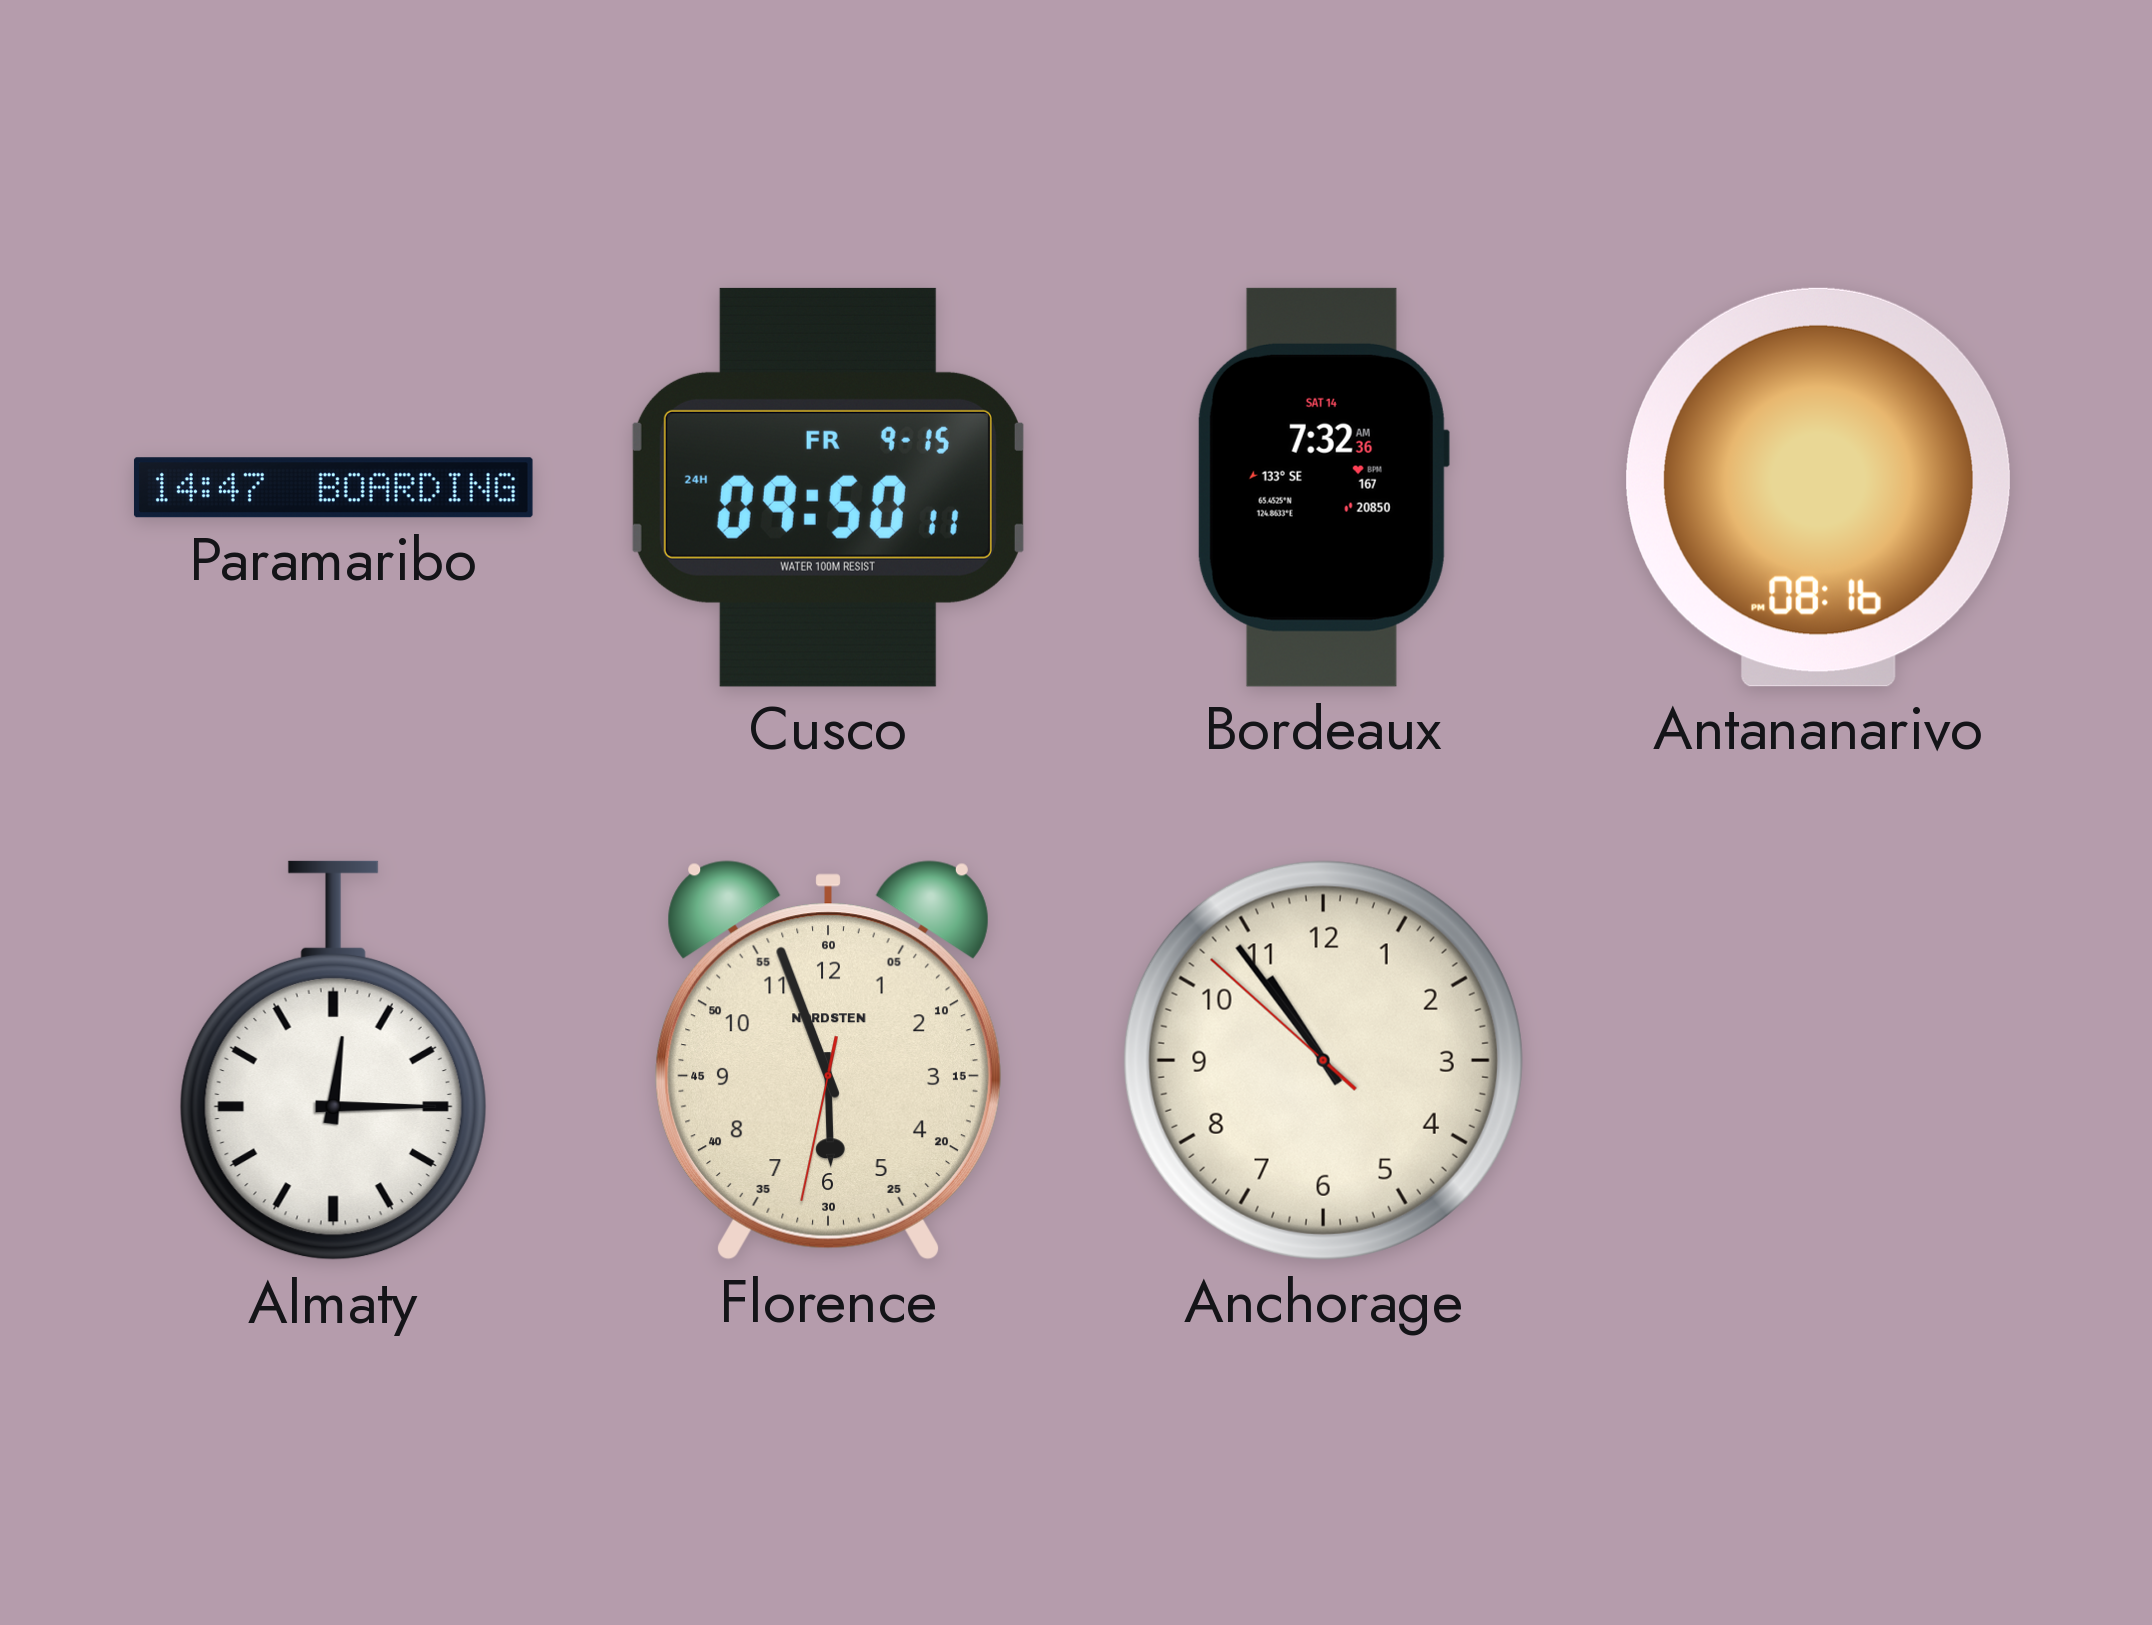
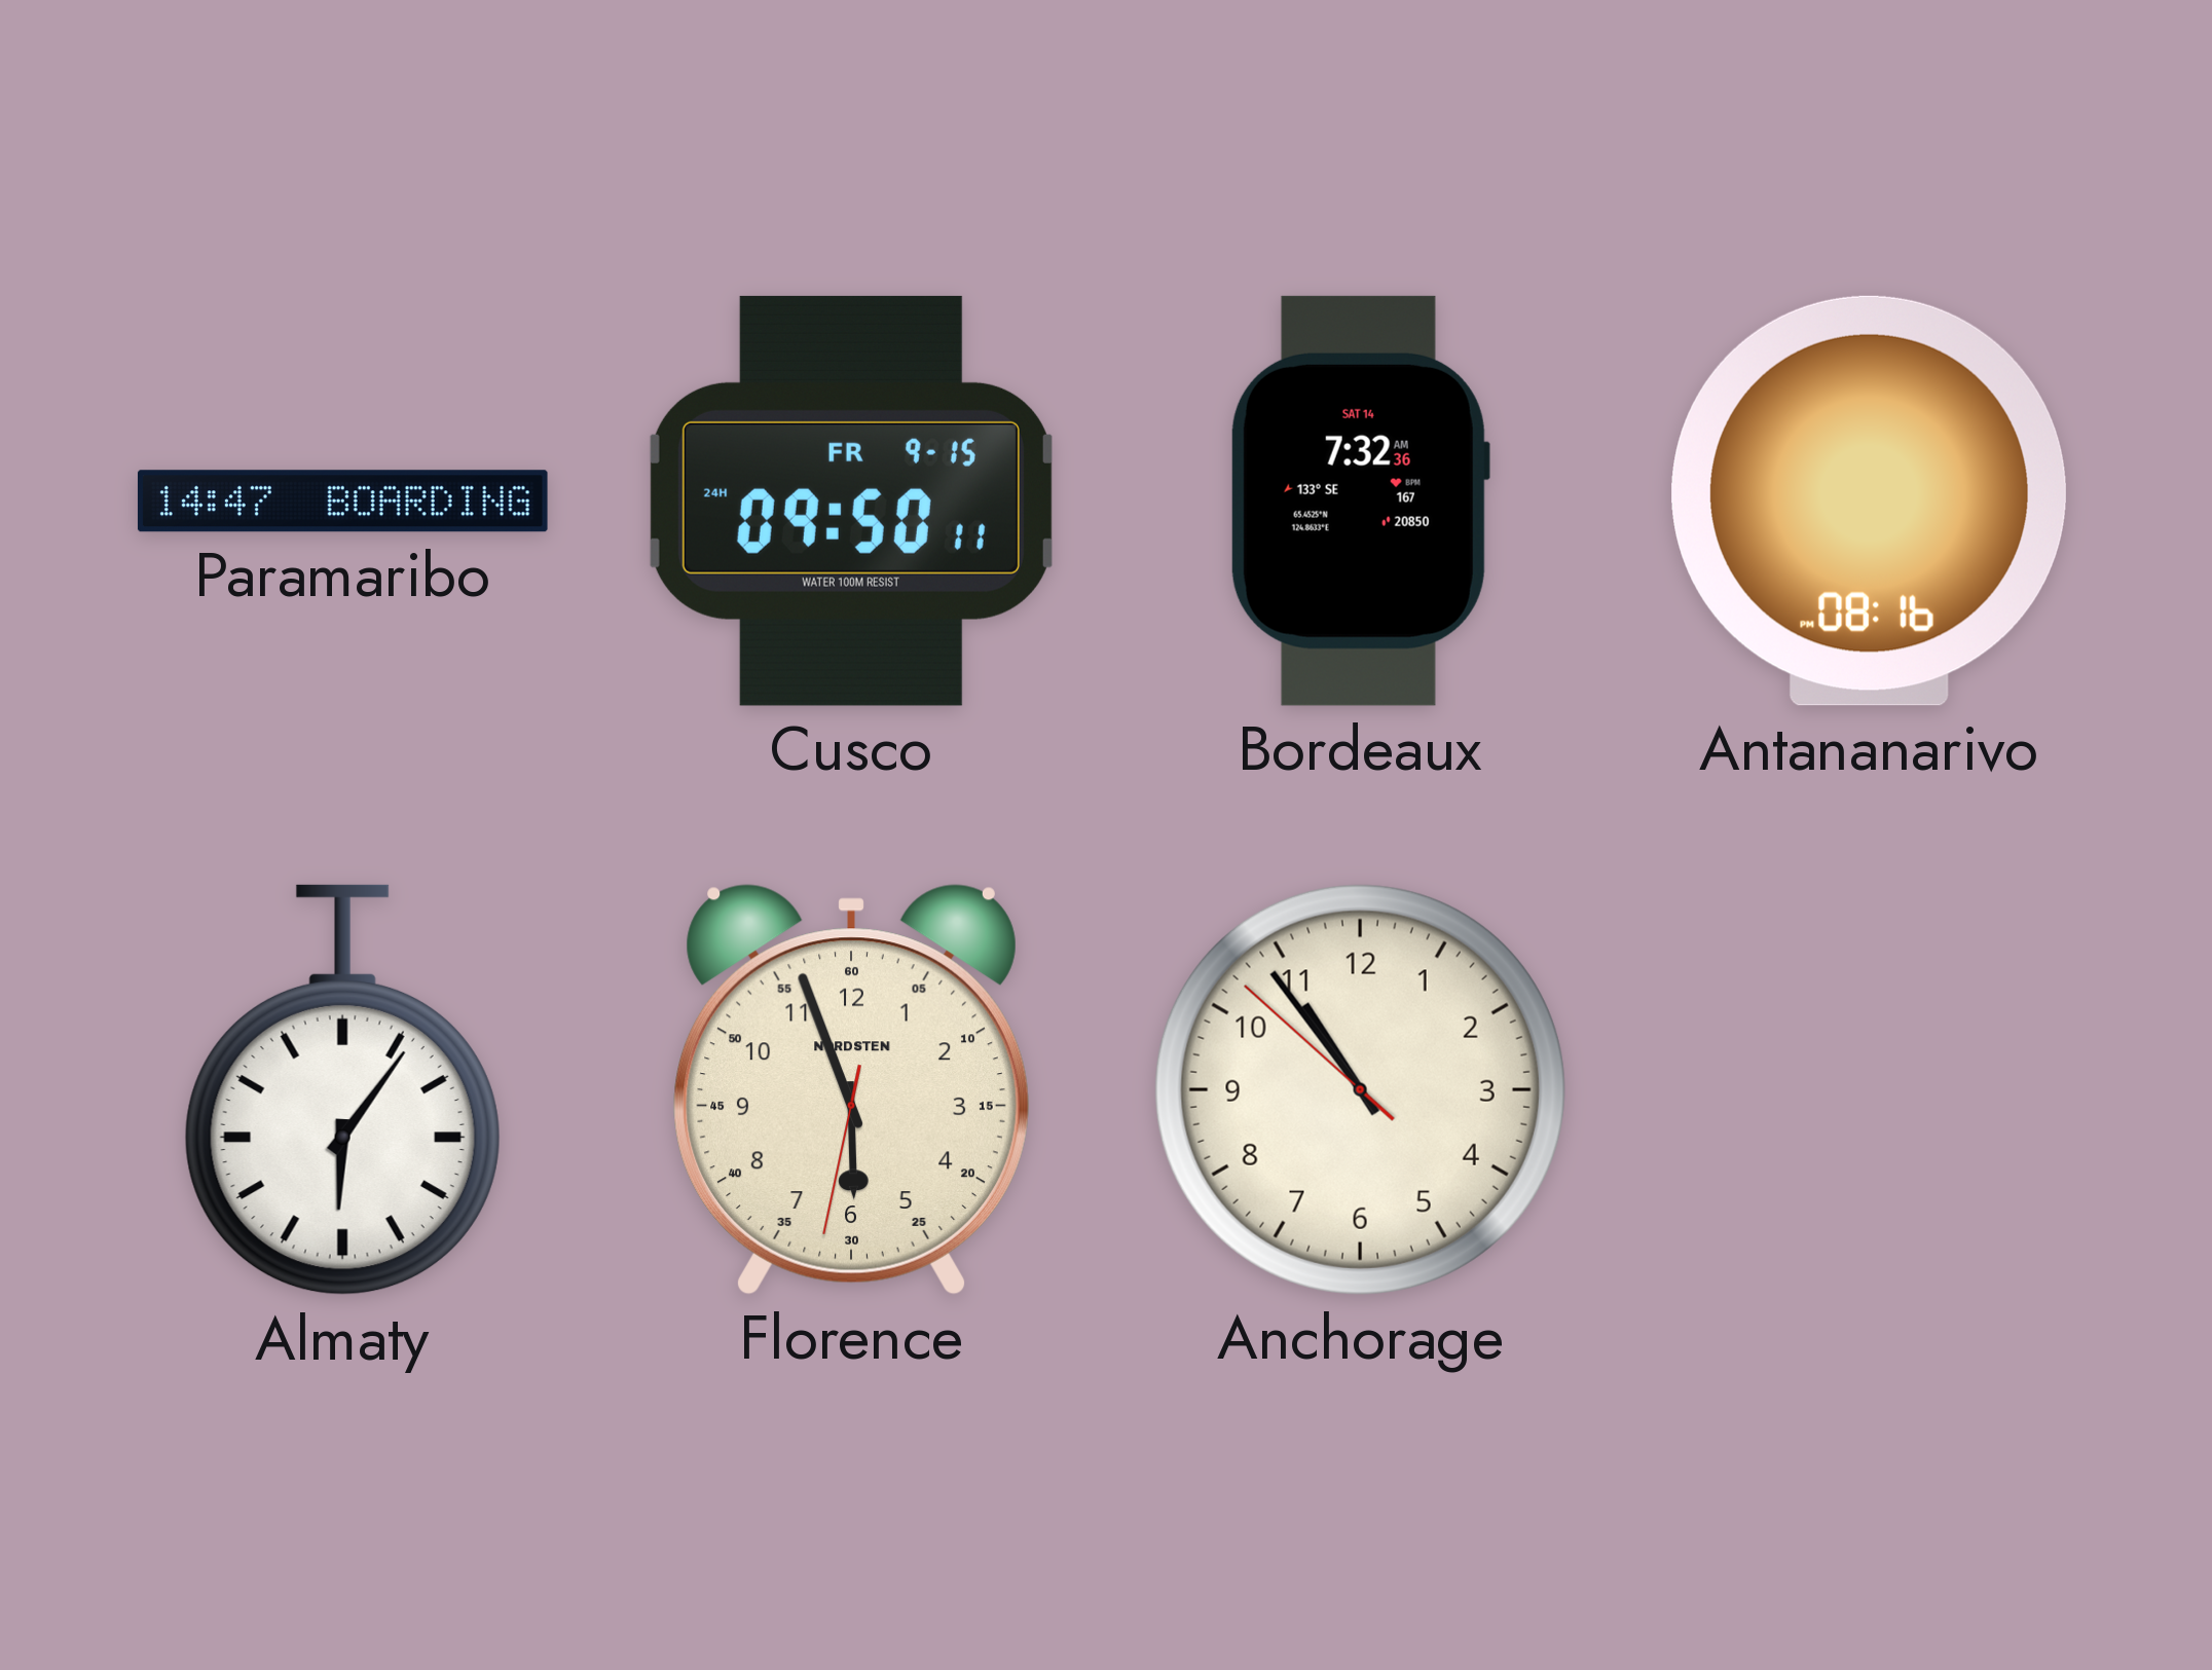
Almaty: 12:15 -> 6:06
